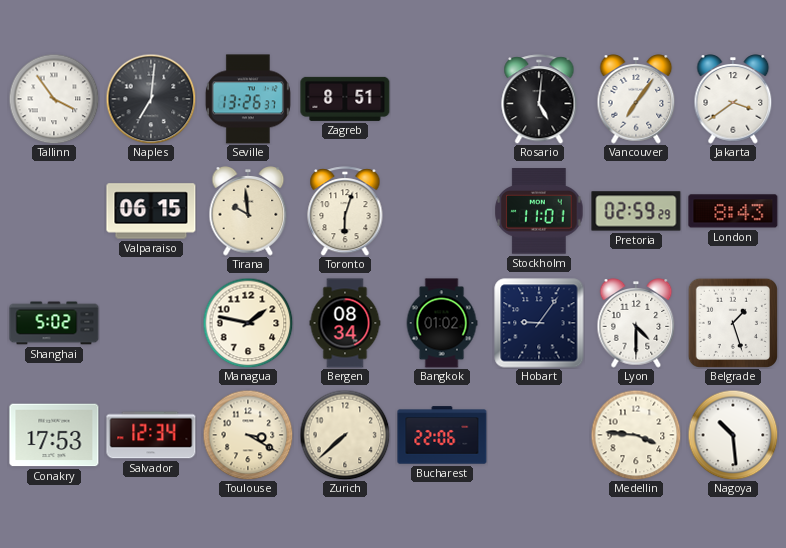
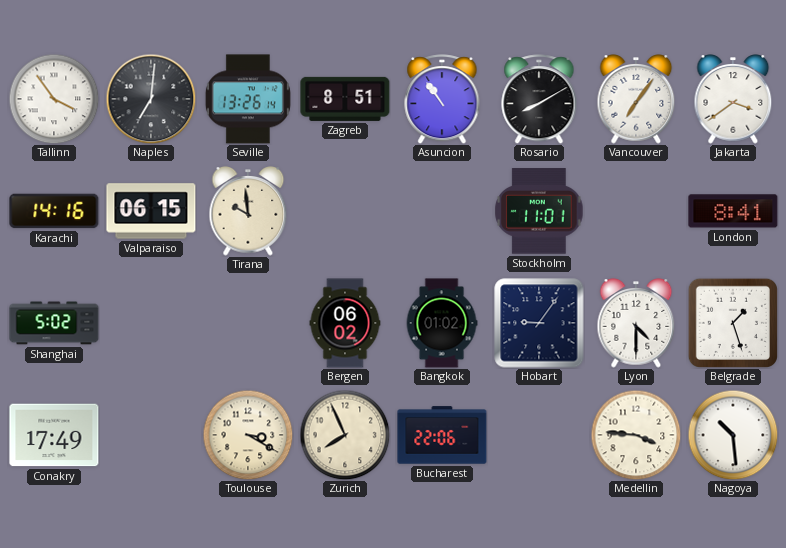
Seville: 13:26:37 -> 13:26:14
Asuncion: none -> 10:54
Rosario: 5:01 -> 8:10
Karachi: none -> 14:16
Toronto: 6:03 -> none
Pretoria: 02:59 -> none
London: 8:43 -> 8:41
Managua: 1:47 -> none
Bergen: 08:34 -> 06:02
Conakry: 17:53 -> 17:49
Salvador: 12:34 -> none
Zurich: 7:38 -> 7:56
